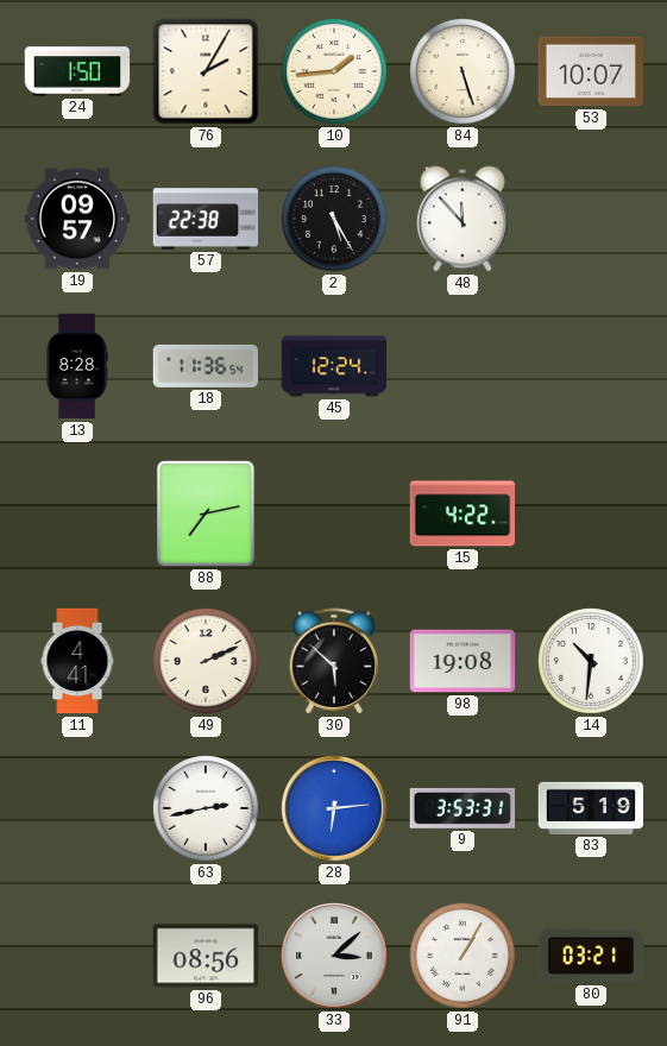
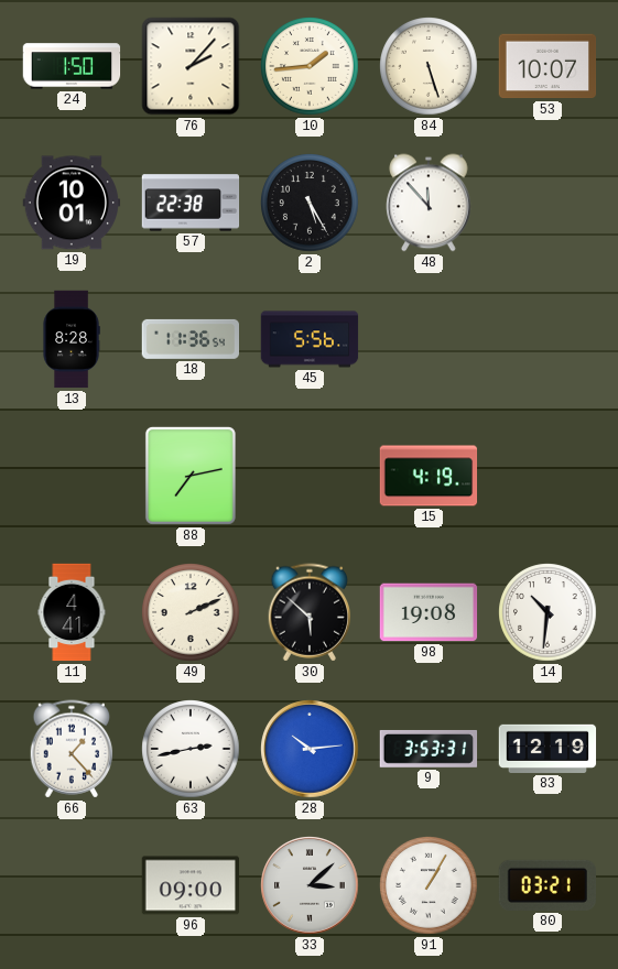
76: 2:05 -> 2:07
19: 09:57 -> 10:01
45: 12:24 -> 5:56
15: 4:22 -> 4:19
66: none -> 1:23
28: 6:14 -> 10:14
83: 5:19 -> 12:19
96: 08:56 -> 09:00
